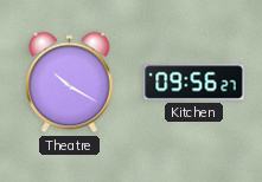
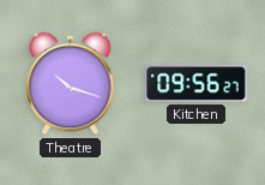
Theatre: 10:20 -> 10:18
